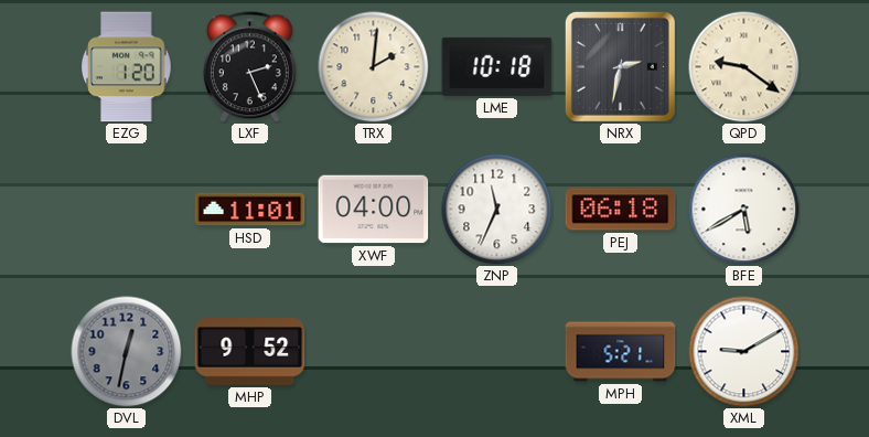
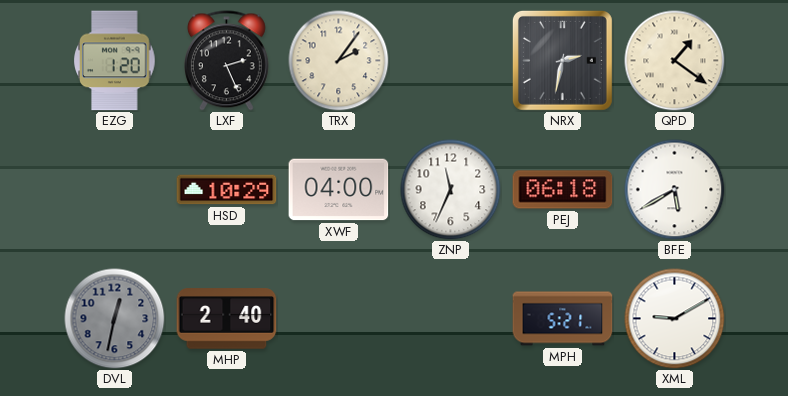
TRX: 2:01 -> 2:06
LME: 10:18 -> none
QPD: 9:21 -> 1:21
HSD: 11:01 -> 10:29
MHP: 9:52 -> 2:40
